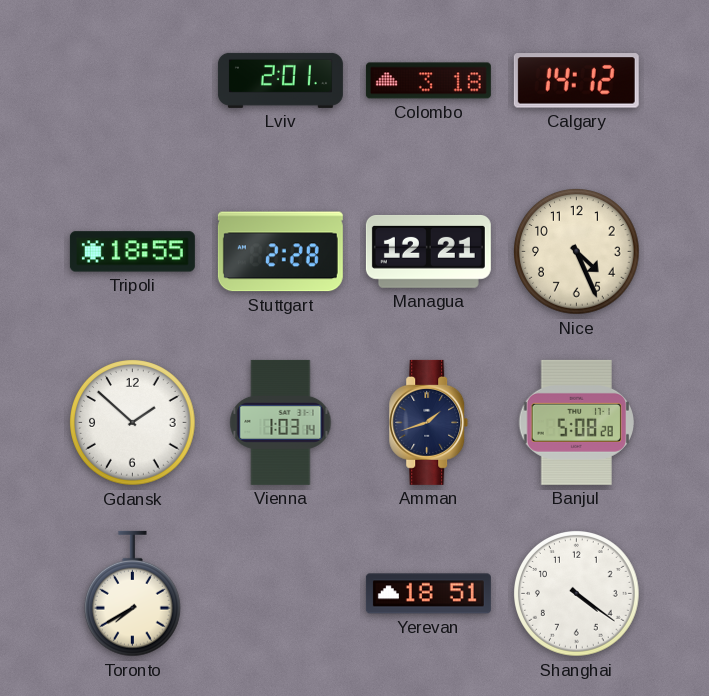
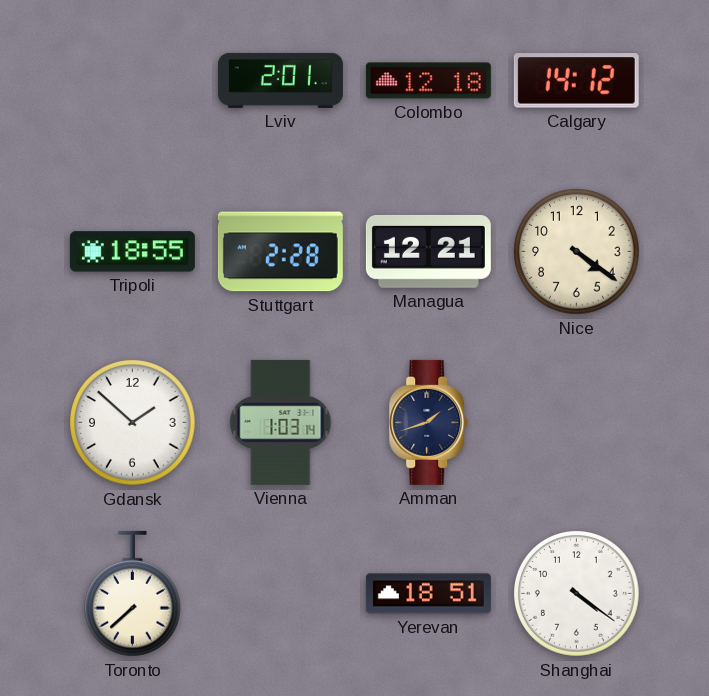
Colombo: 3:18 -> 12:18
Nice: 4:26 -> 4:21
Banjul: 5:08 -> none
Toronto: 7:40 -> 7:38
